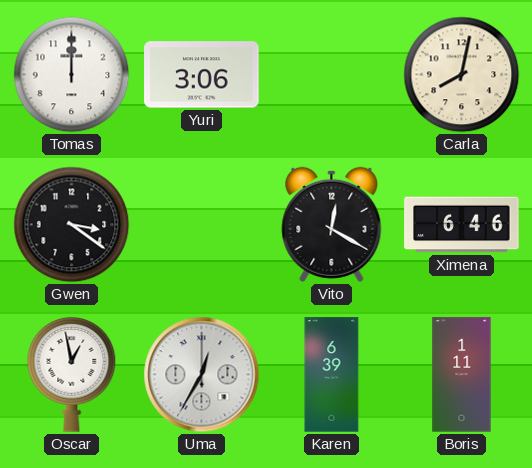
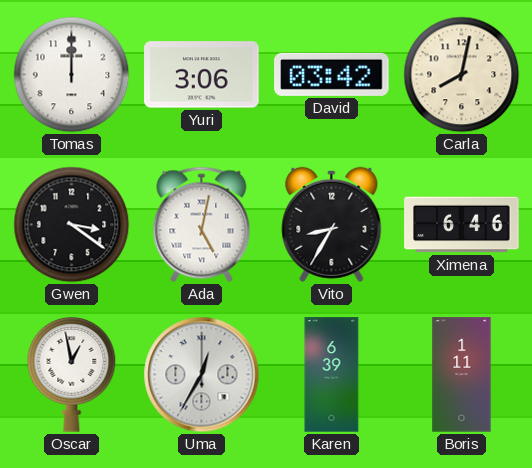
David: none -> 03:42
Ada: none -> 5:02
Vito: 12:20 -> 8:35
